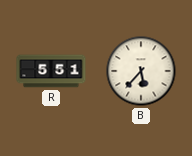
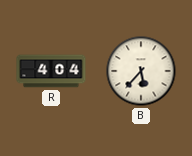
R: 5:51 -> 4:04
